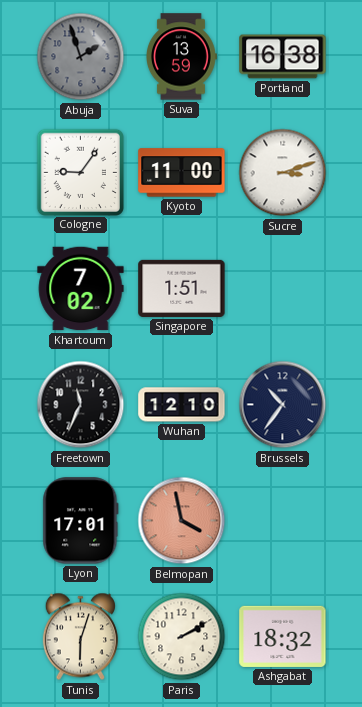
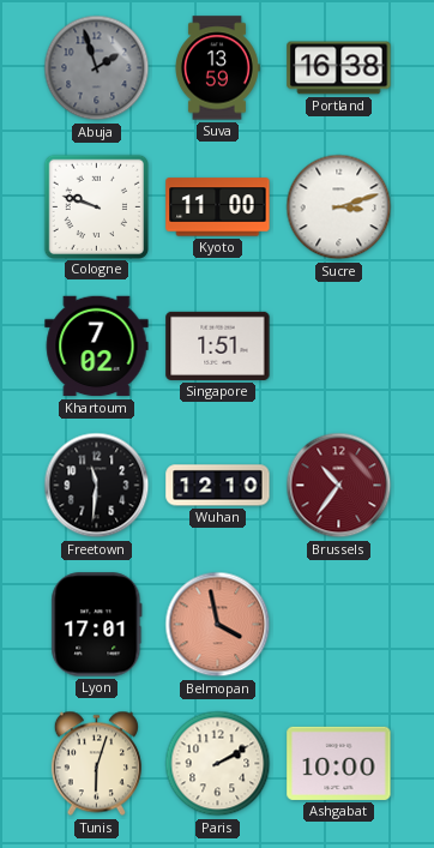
Cologne: 9:06 -> 9:48
Freetown: 11:34 -> 11:31
Brussels dial: navy -> burgundy
Ashgabat: 18:32 -> 10:00
